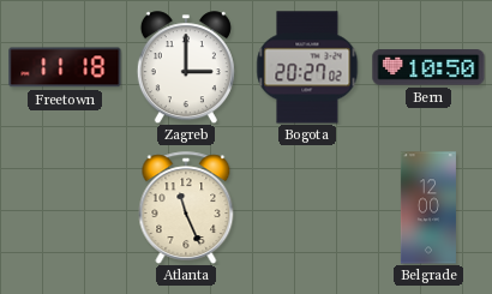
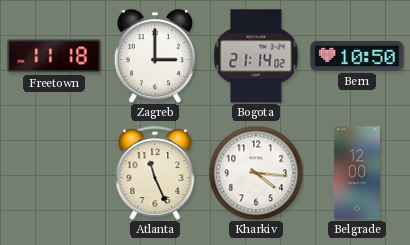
Bogota: 20:27 -> 21:14
Kharkiv: none -> 4:16
